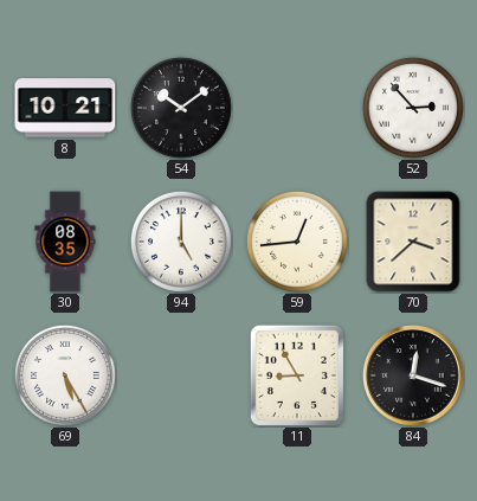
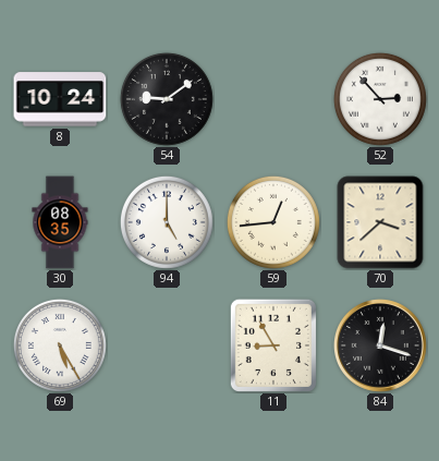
8: 10:21 -> 10:24
54: 10:09 -> 9:09
